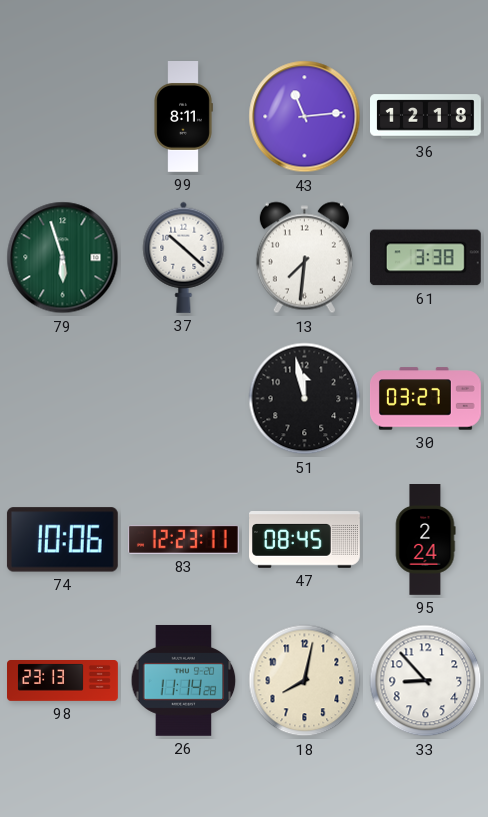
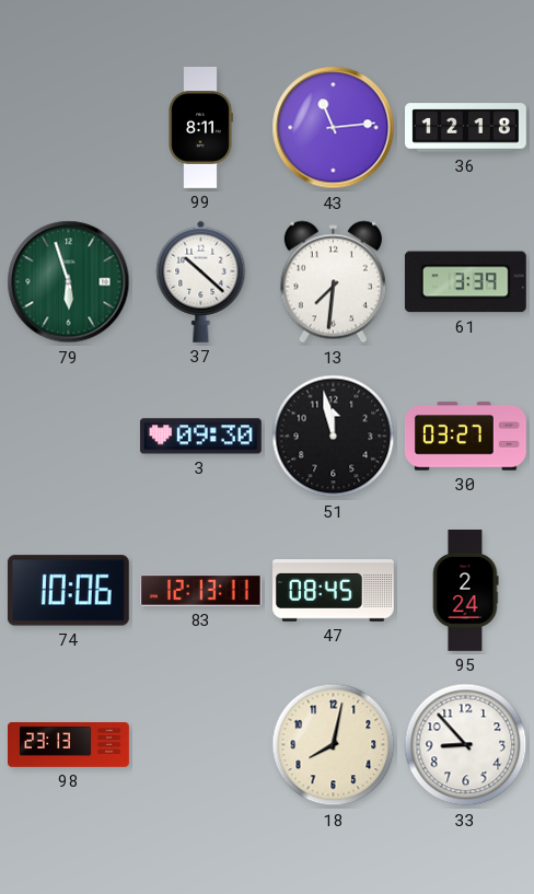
61: 3:38 -> 3:39
3: none -> 09:30
83: 12:23 -> 12:13
26: 11:14 -> none
